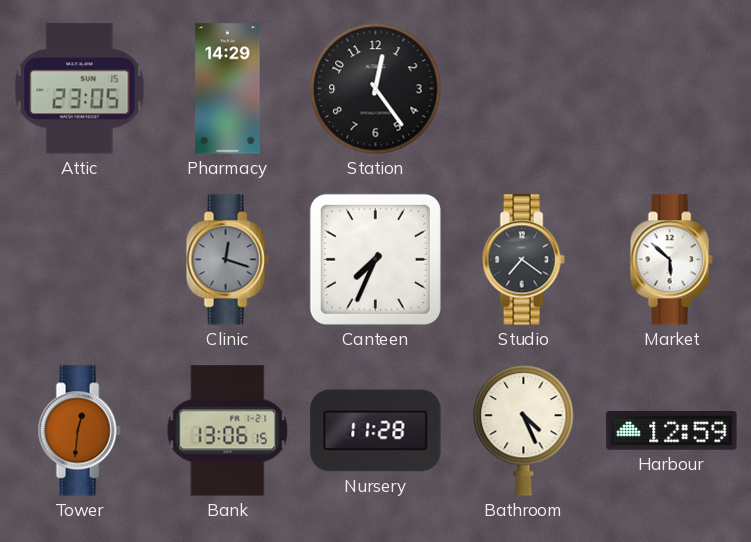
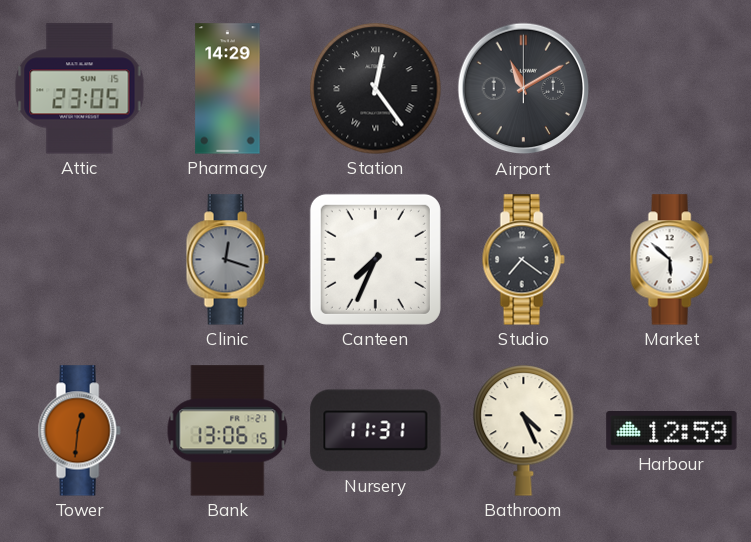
Station numerals: Arabic -> Roman
Airport: none -> 11:10
Nursery: 11:28 -> 11:31
